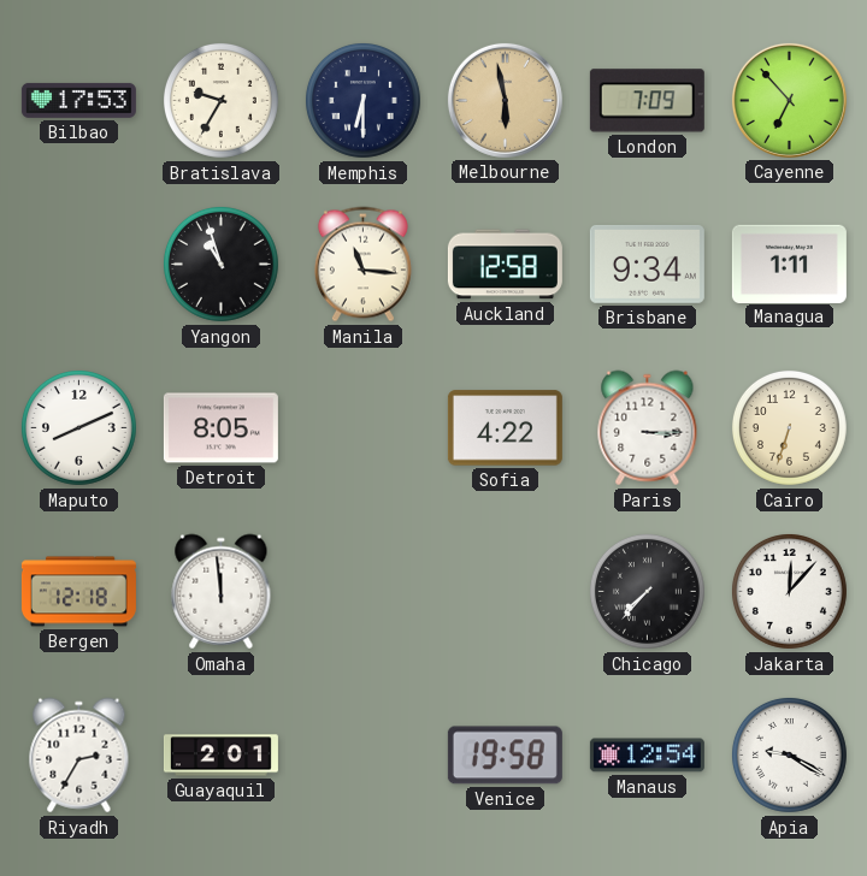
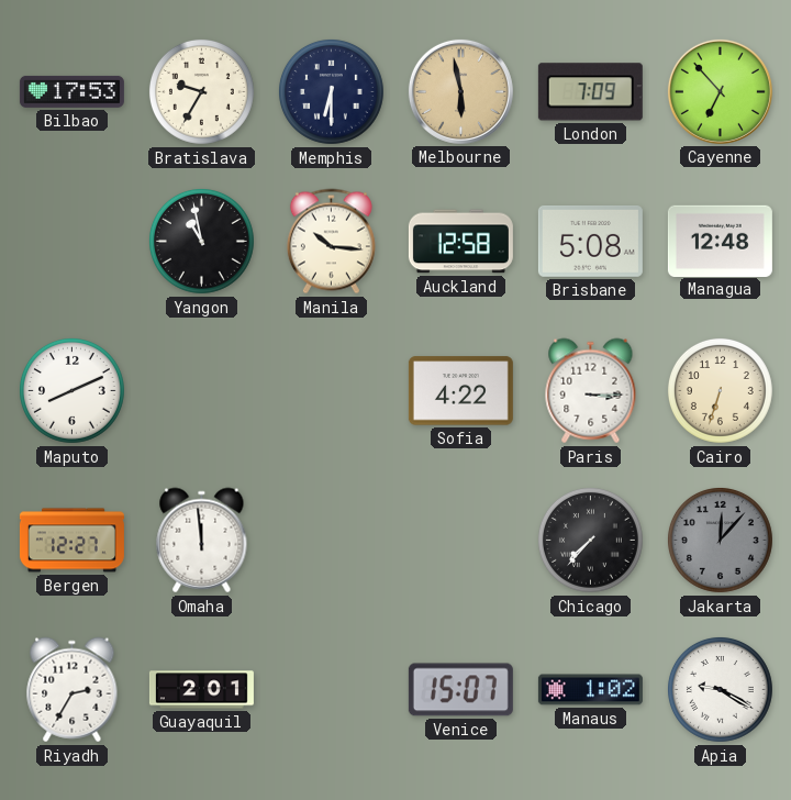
Yangon: 10:57 -> 10:58
Manila: 11:16 -> 10:16
Brisbane: 9:34 -> 5:08
Managua: 1:11 -> 12:48
Detroit: 8:05 -> none
Bergen: 12:18 -> 12:27
Jakarta dial: white -> grey
Venice: 19:58 -> 15:07
Manaus: 12:54 -> 1:02
